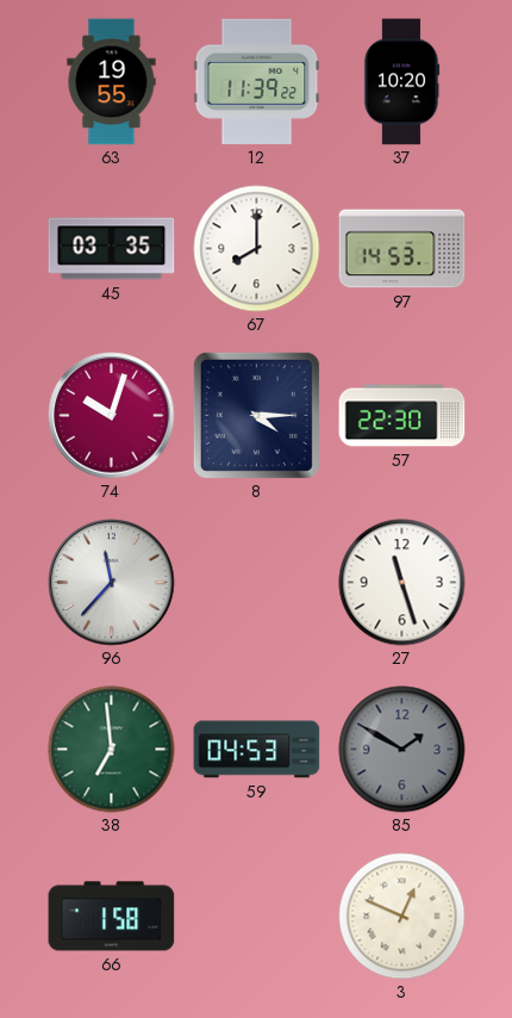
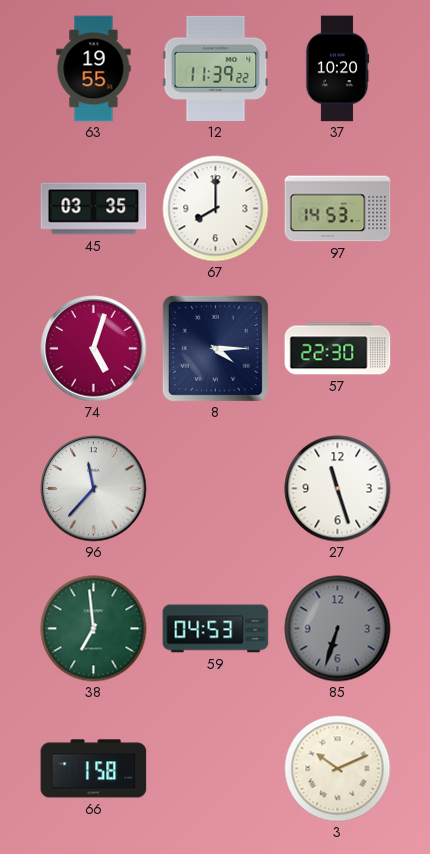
74: 10:03 -> 5:03
85: 1:50 -> 6:33
3: 12:49 -> 10:11
